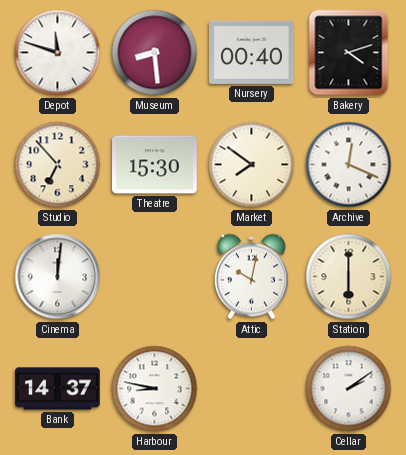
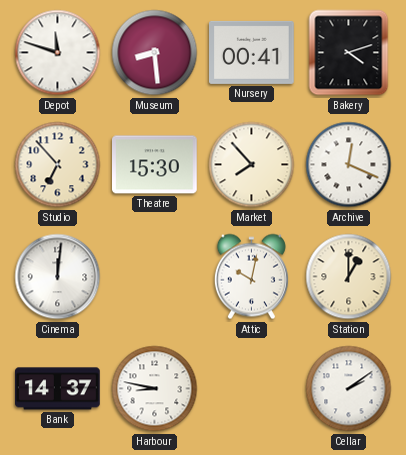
Nursery: 00:40 -> 00:41
Market: 7:51 -> 7:53
Station: 6:00 -> 1:00
